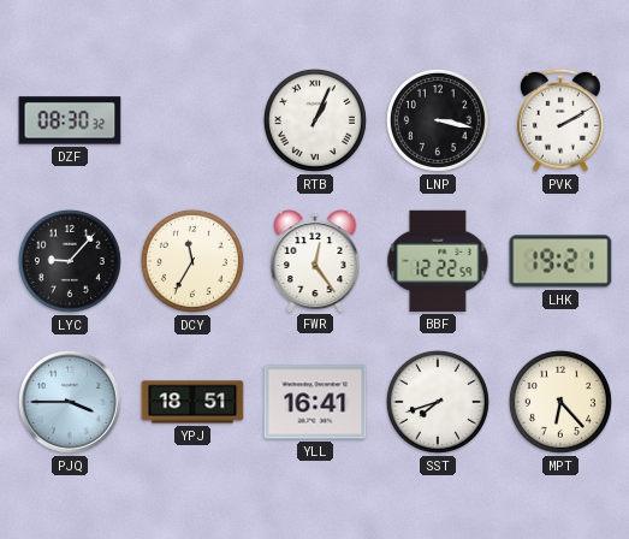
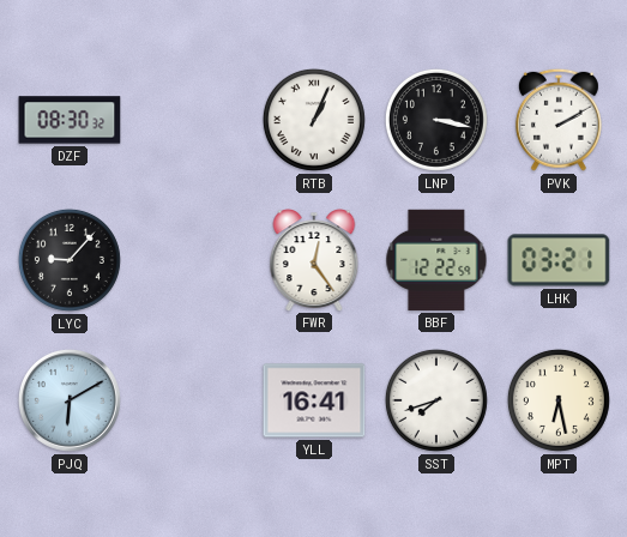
DCY: 11:35 -> none
LHK: 19:21 -> 03:21
PJQ: 3:45 -> 6:10
YPJ: 18:51 -> none
MPT: 6:23 -> 6:28
